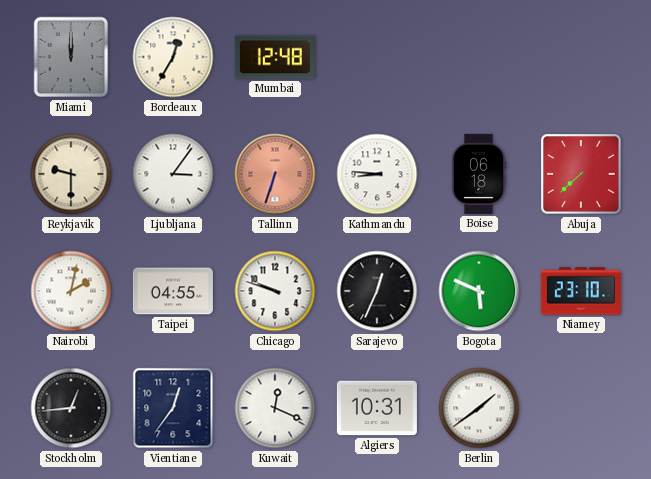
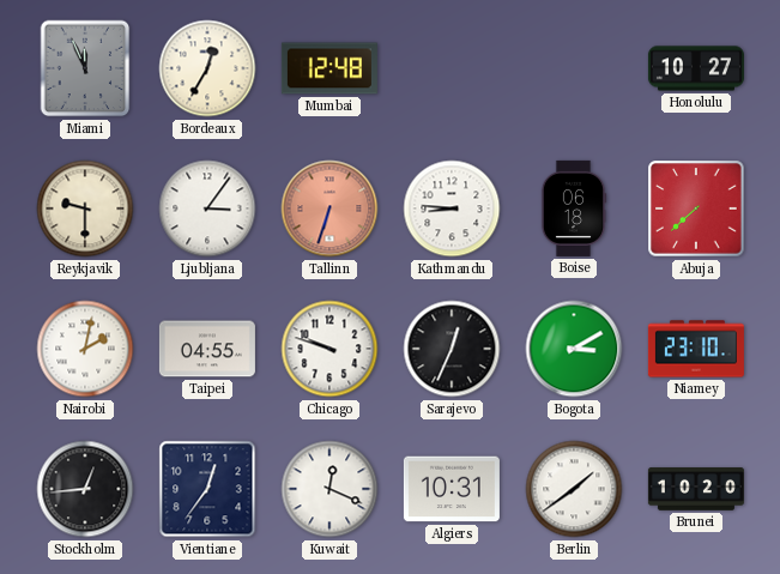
Miami: 12:00 -> 11:56
Honolulu: none -> 10:27
Bogota: 5:49 -> 3:10
Brunei: none -> 10:20
